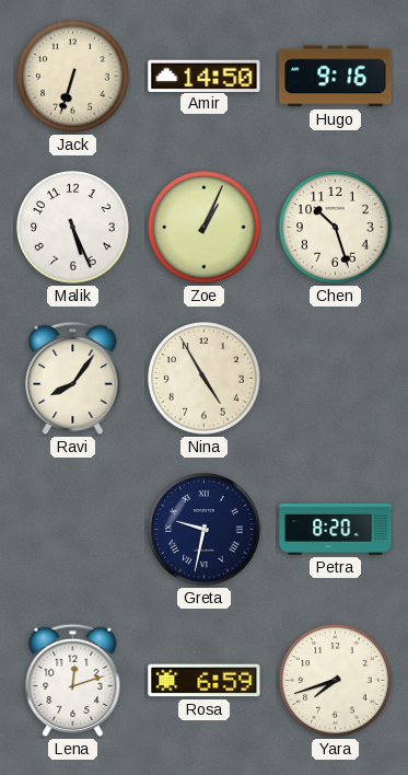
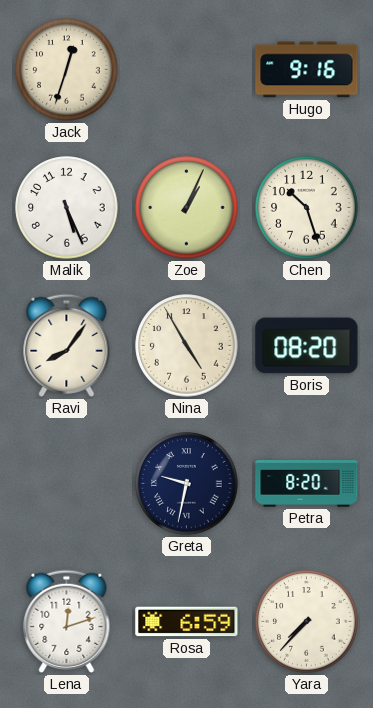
Jack: 6:33 -> 12:33
Amir: 14:50 -> none
Boris: none -> 08:20
Yara: 7:42 -> 7:37
